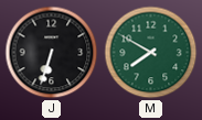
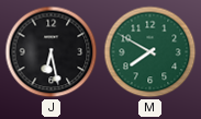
J: 6:33 -> 6:28
